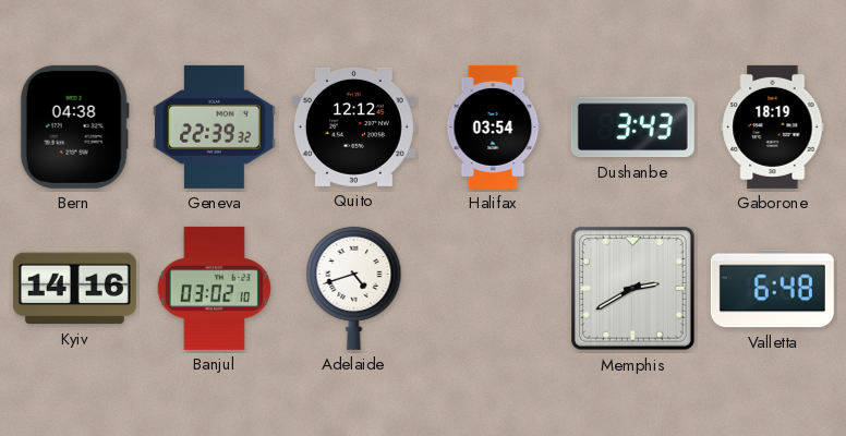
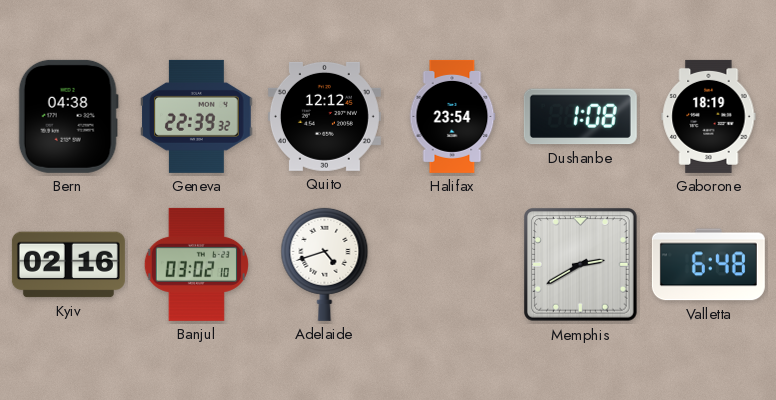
Halifax: 03:54 -> 23:54
Dushanbe: 3:43 -> 1:08
Kyiv: 14:16 -> 02:16
